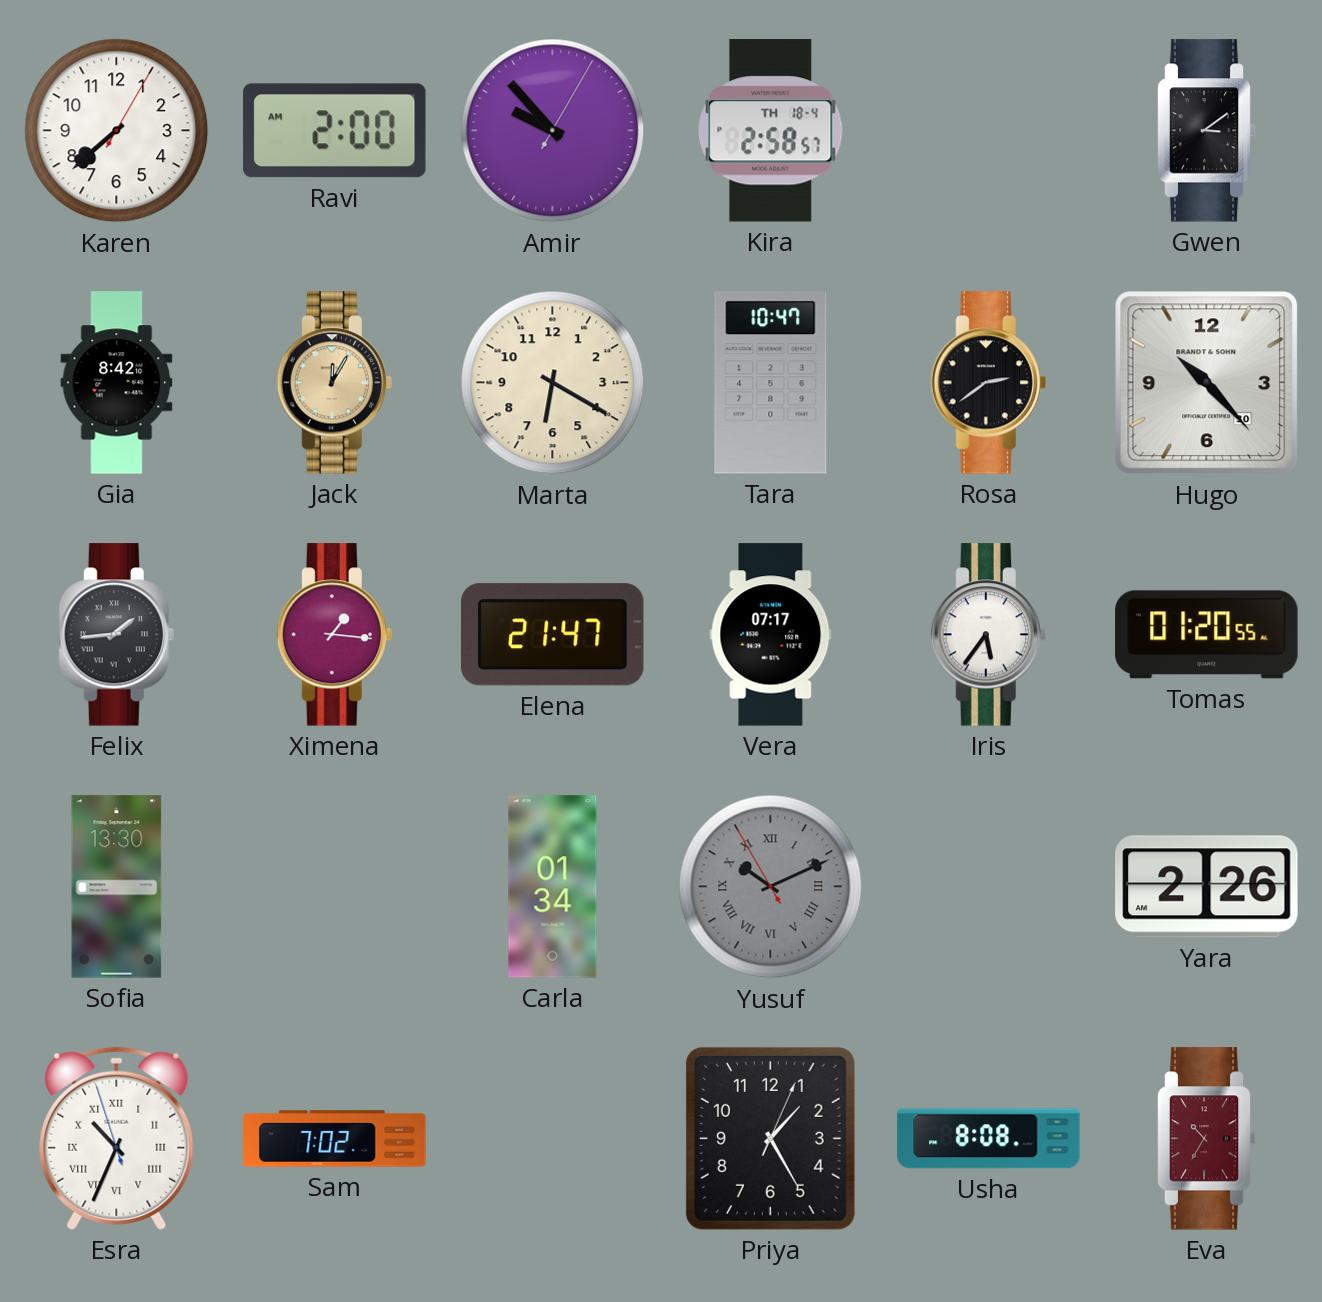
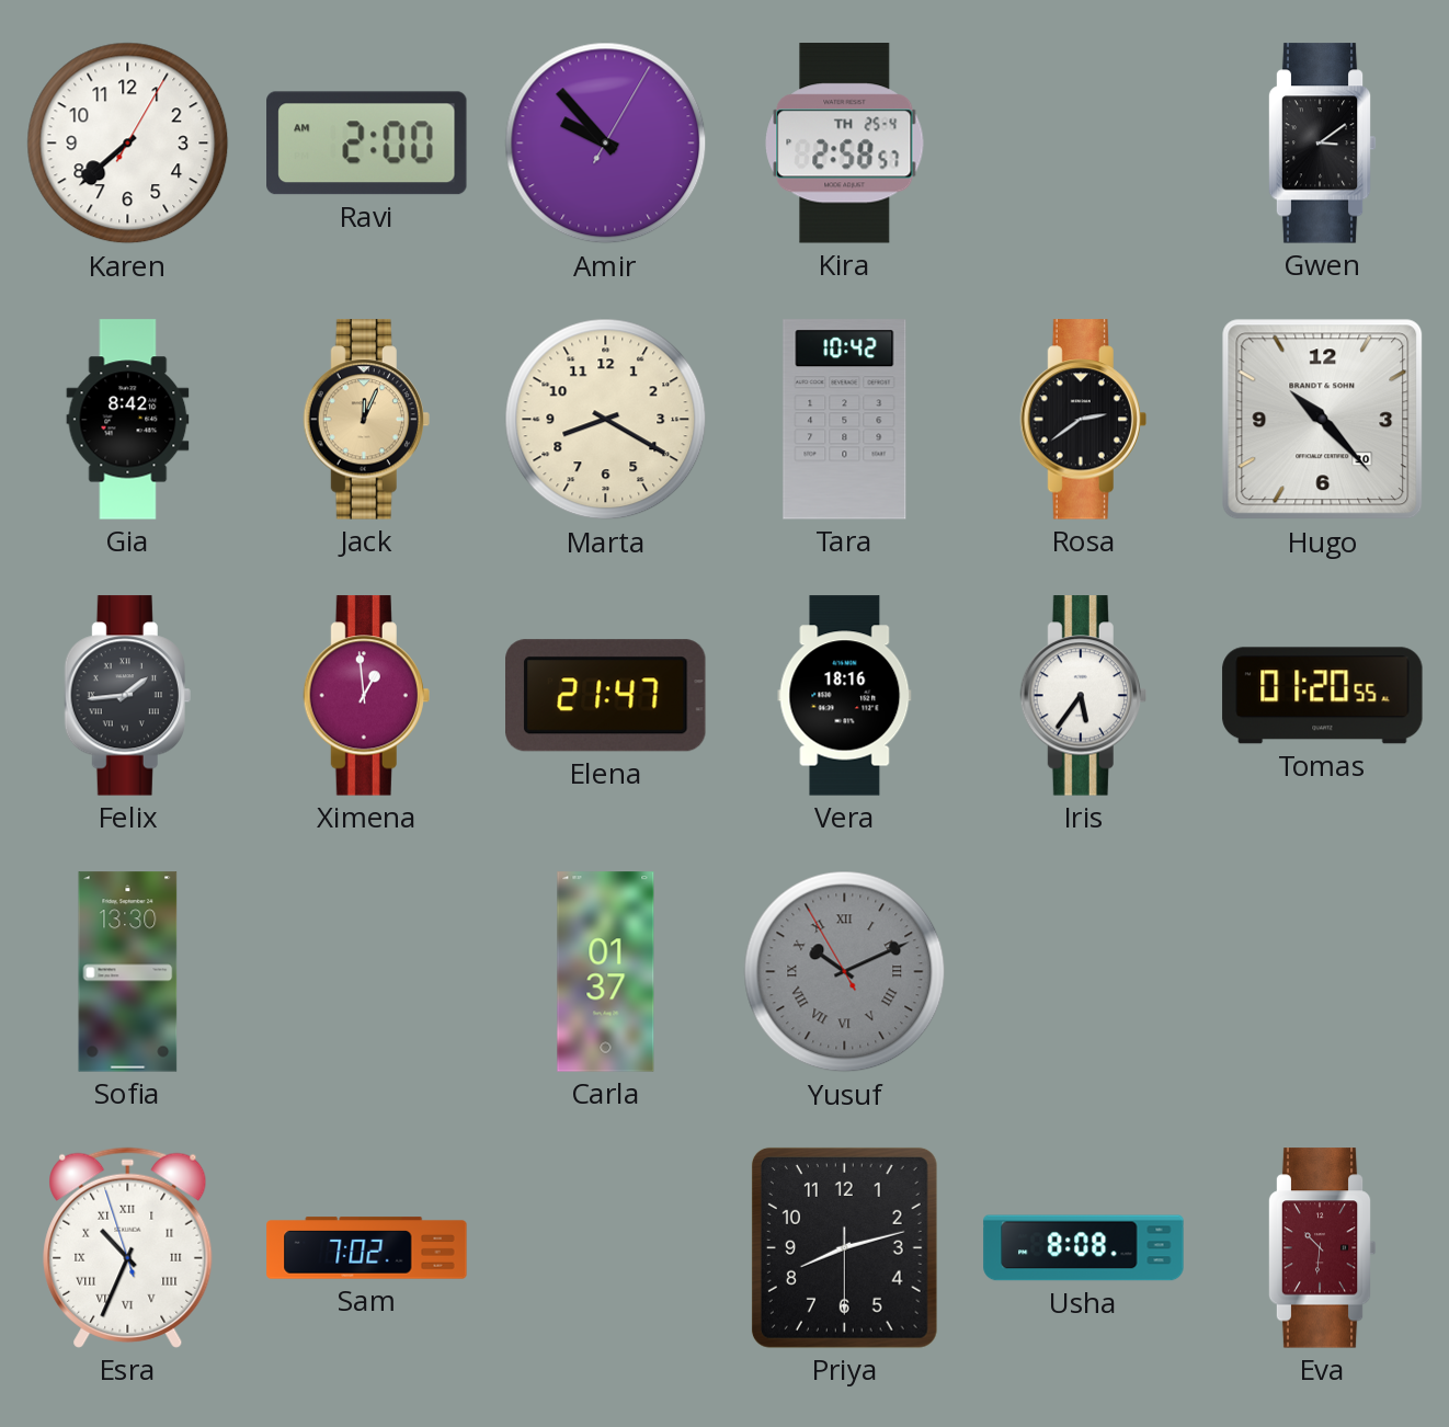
Kira date: TH 18-4 -> TH 25-4
Jack: 12:05 -> 12:04
Marta: 6:20 -> 8:20
Tara: 10:47 -> 10:42
Ximena: 1:16 -> 12:59
Vera: 07:17 -> 18:16
Carla: 01:34 -> 01:37
Yara: 2:26 -> none
Priya: 1:25 -> 8:12
Eva: 10:35 -> 10:31
